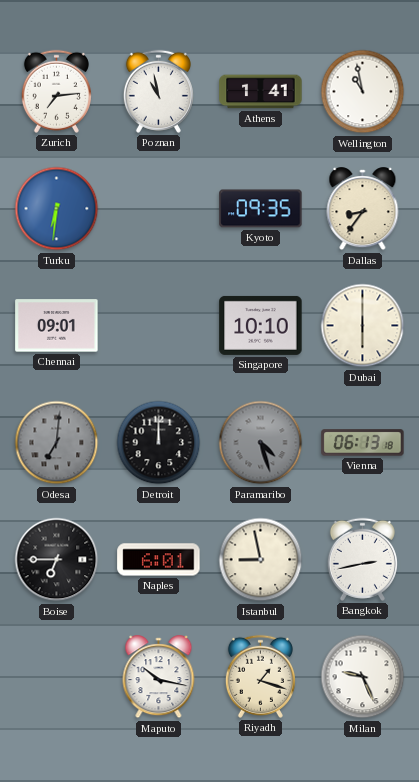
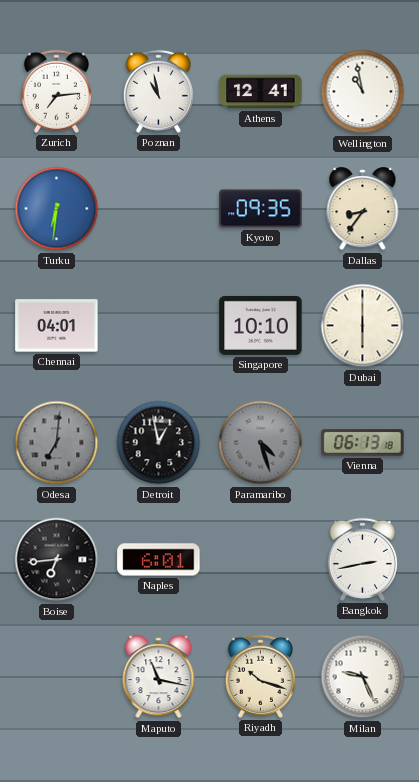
Athens: 1:41 -> 12:41
Chennai: 09:01 -> 04:01
Detroit: 12:00 -> 12:58
Boise: 6:45 -> 6:44
Istanbul: 8:58 -> none
Maputo: 10:17 -> 11:17
Riyadh: 1:18 -> 10:18
